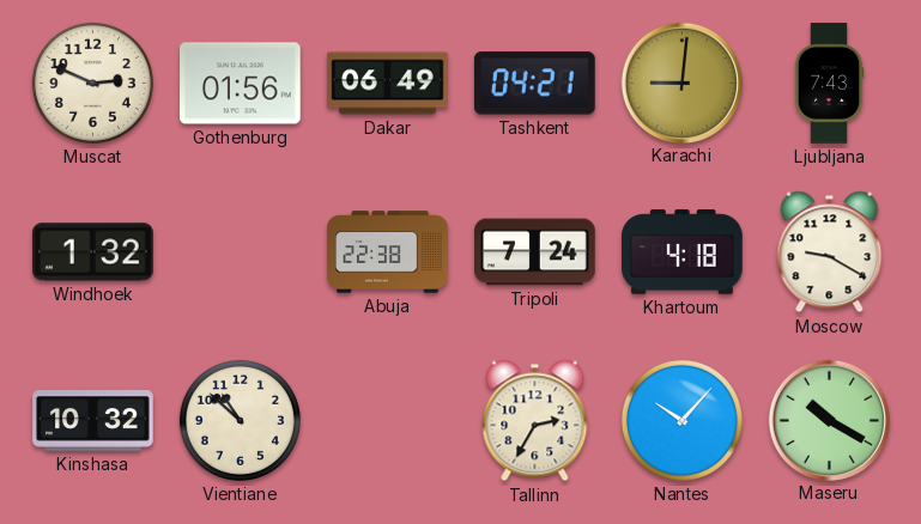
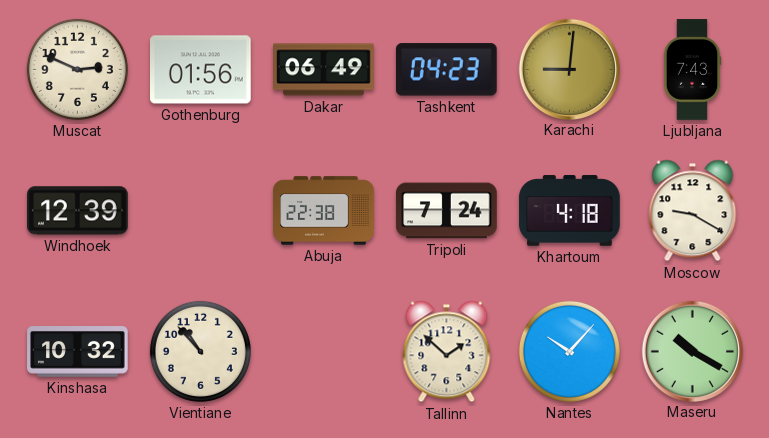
Tashkent: 04:21 -> 04:23
Windhoek: 1:32 -> 12:39
Vientiane: 10:52 -> 10:53
Tallinn: 2:35 -> 1:52
